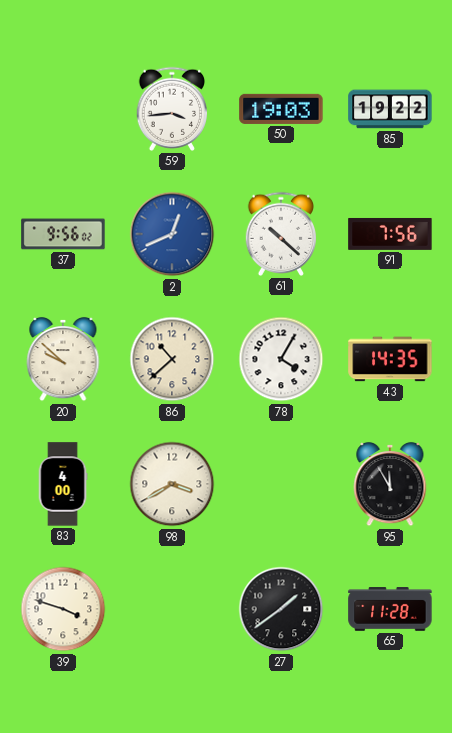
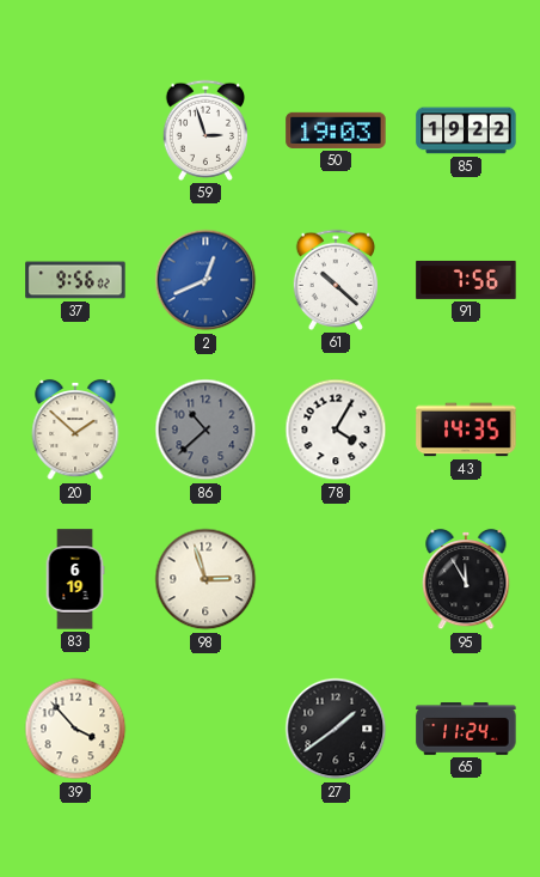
59: 3:44 -> 2:57
20: 9:52 -> 1:52
86 dial: cream -> grey
83: 4:00 -> 6:19
98: 3:40 -> 2:57
39: 3:48 -> 3:53
65: 11:28 -> 11:24
